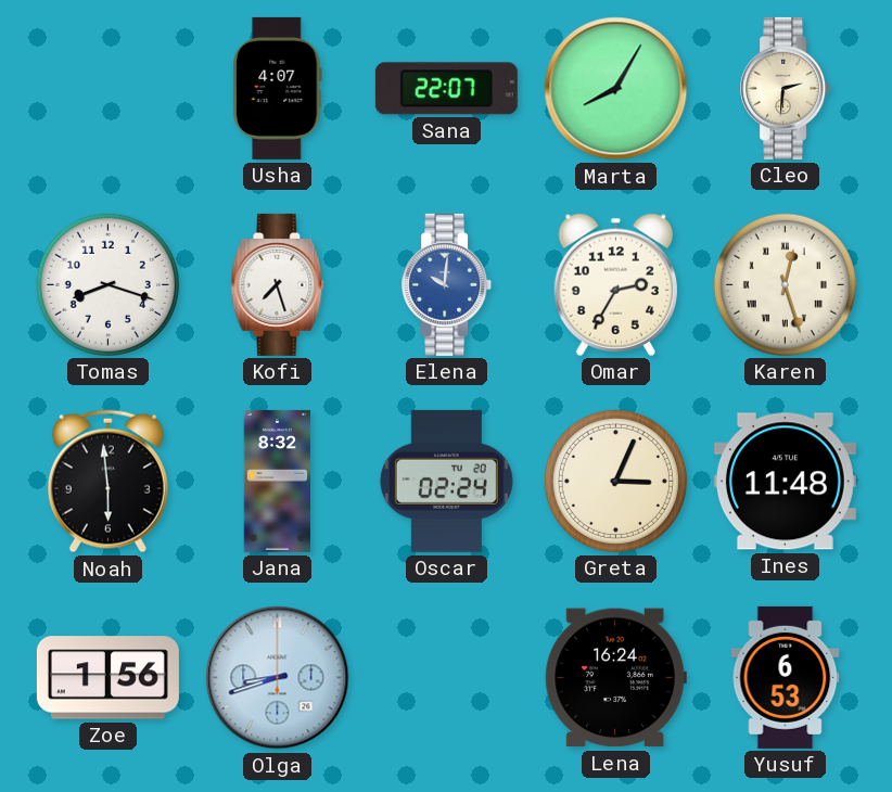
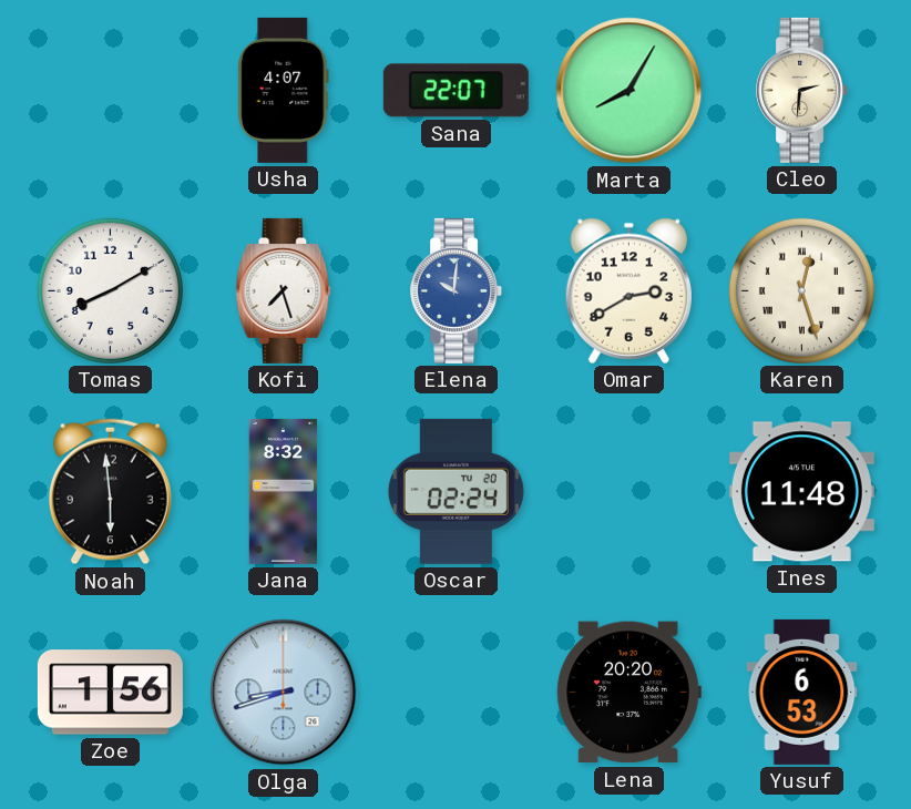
Tomas: 8:18 -> 8:10
Omar: 2:35 -> 2:40
Greta: 3:04 -> none
Lena: 16:24 -> 20:20
